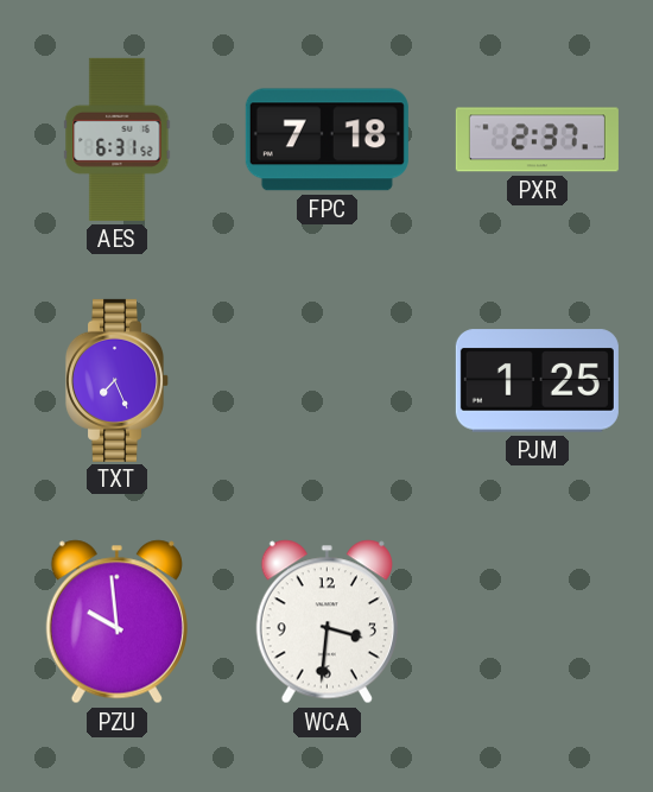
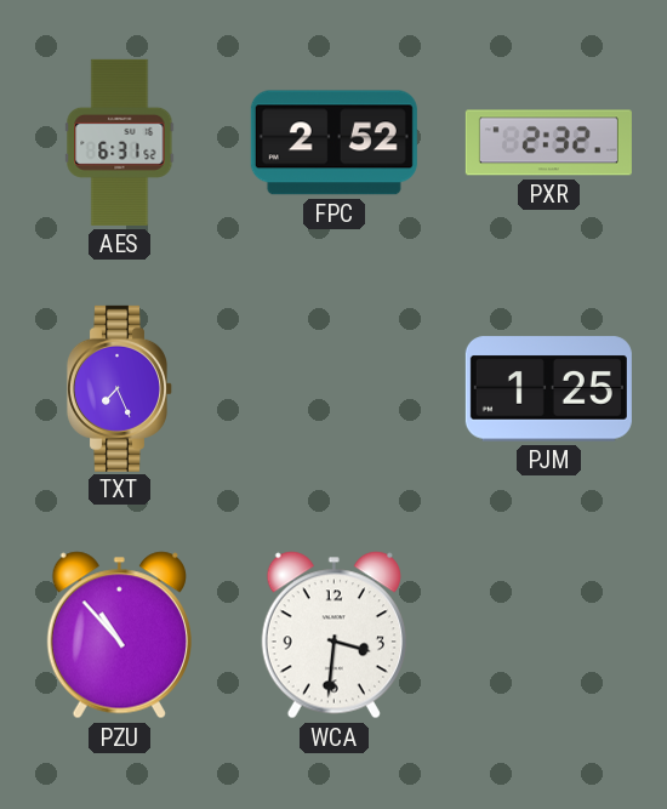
FPC: 7:18 -> 2:52
PXR: 2:37 -> 2:32
PZU: 9:59 -> 10:53
